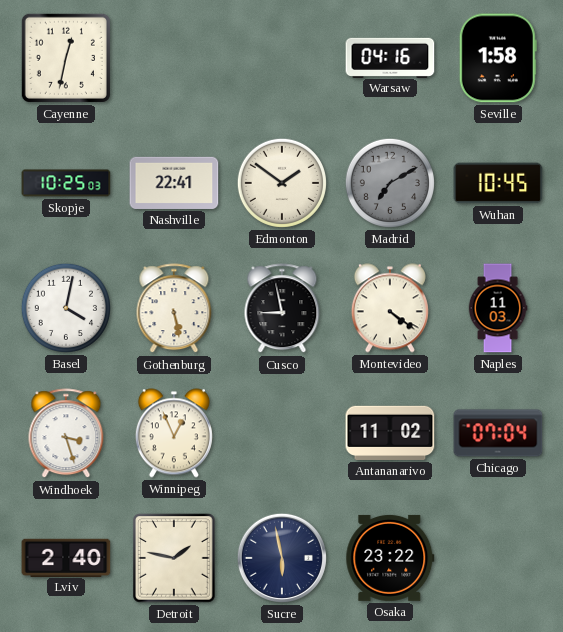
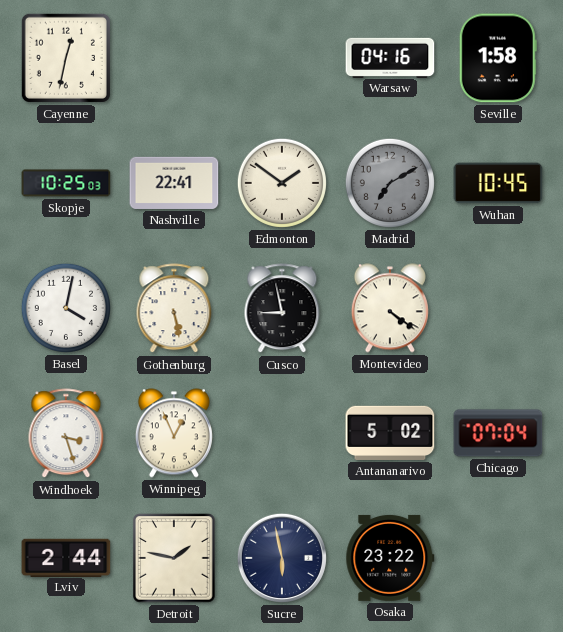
Naples: 11:03 -> none
Antananarivo: 11:02 -> 5:02
Lviv: 2:40 -> 2:44
